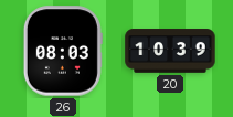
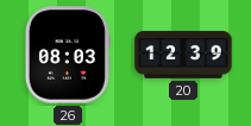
20: 10:39 -> 12:39
